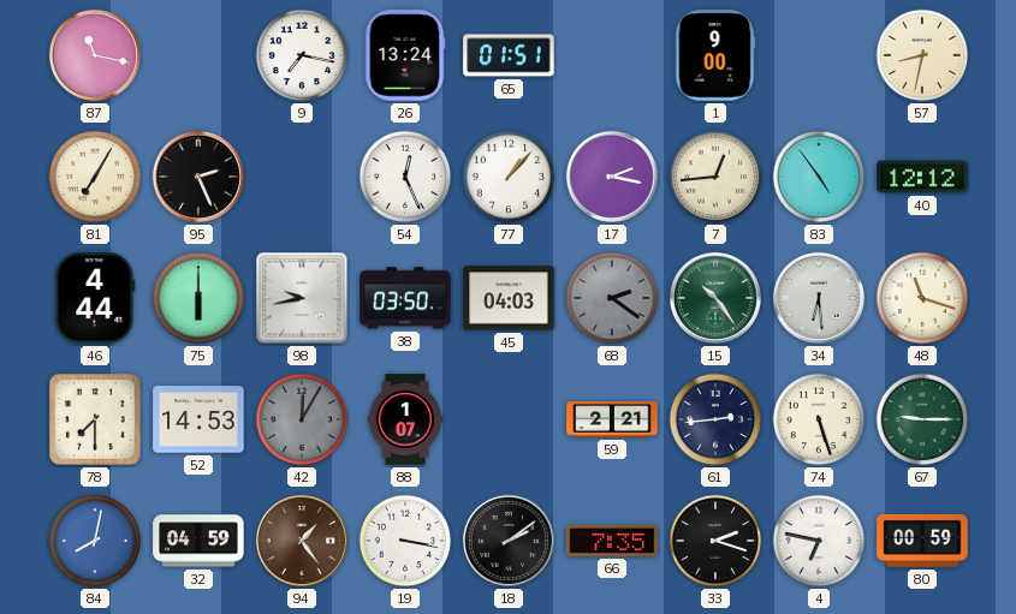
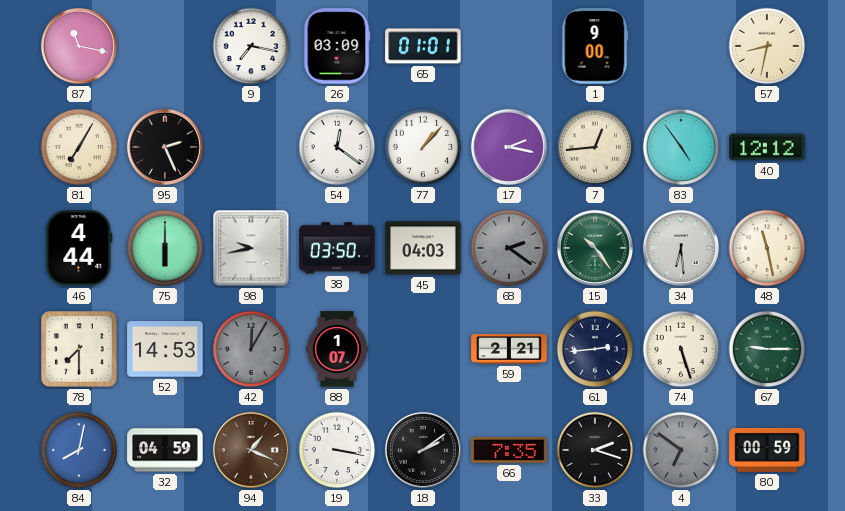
26: 13:24 -> 03:09
65: 01:51 -> 01:01
54: 12:26 -> 12:21
48: 11:18 -> 11:28
94: 1:24 -> 1:19
4: 6:47 -> 6:51
4 dial: white -> grey
